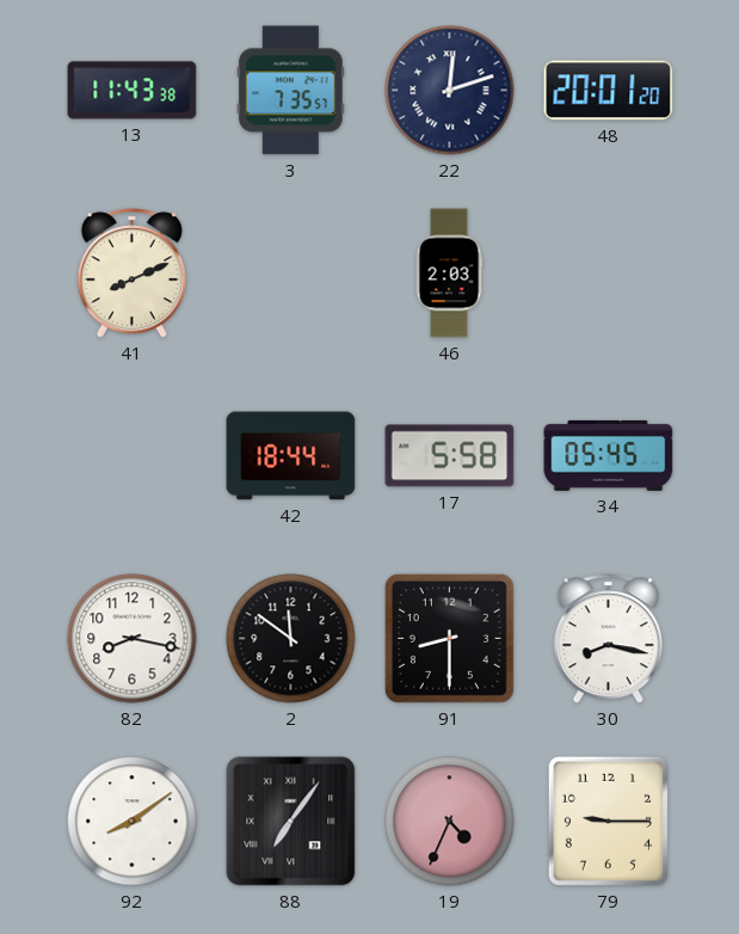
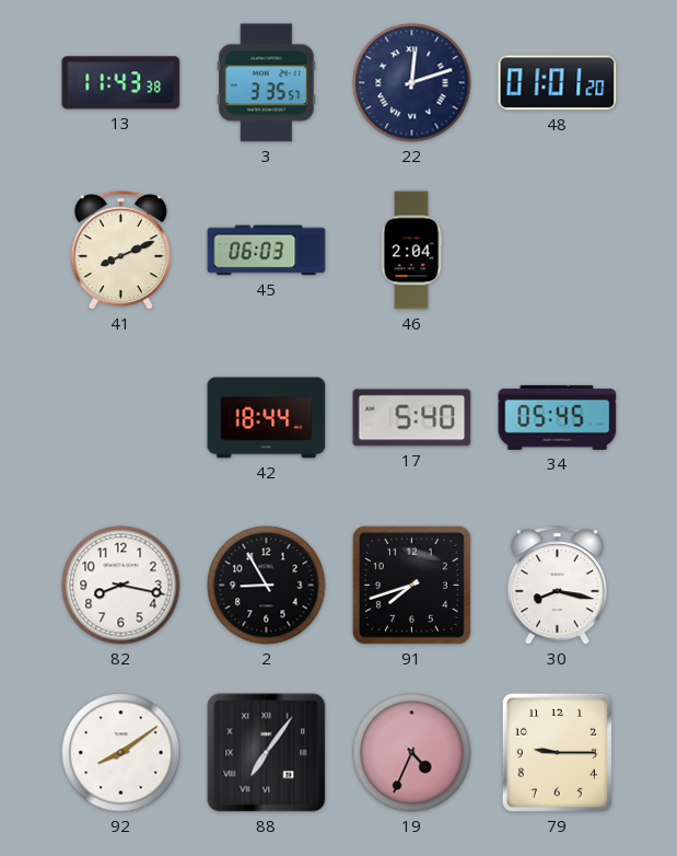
3: 7:35 -> 3:35
48: 20:01 -> 01:01
45: none -> 06:03
46: 2:03 -> 2:04
17: 5:58 -> 5:40
2: 11:51 -> 8:55
91: 8:30 -> 7:42
